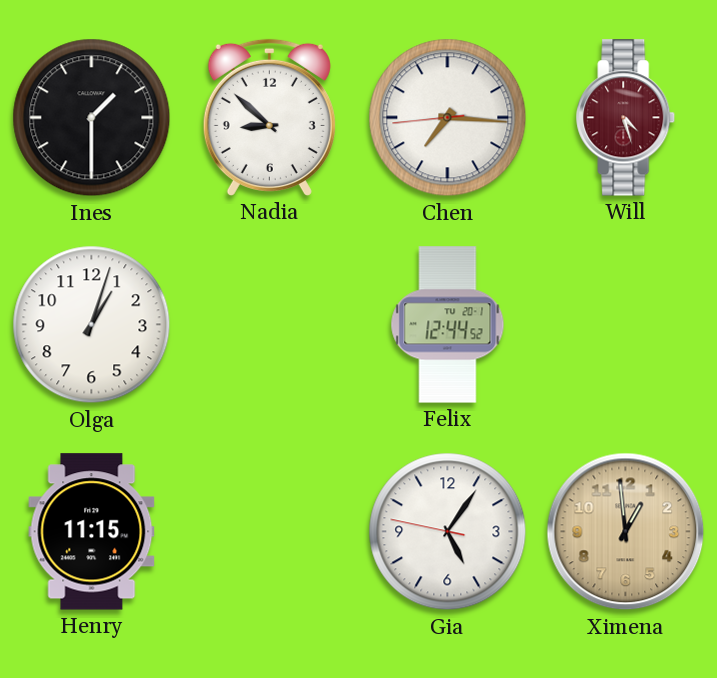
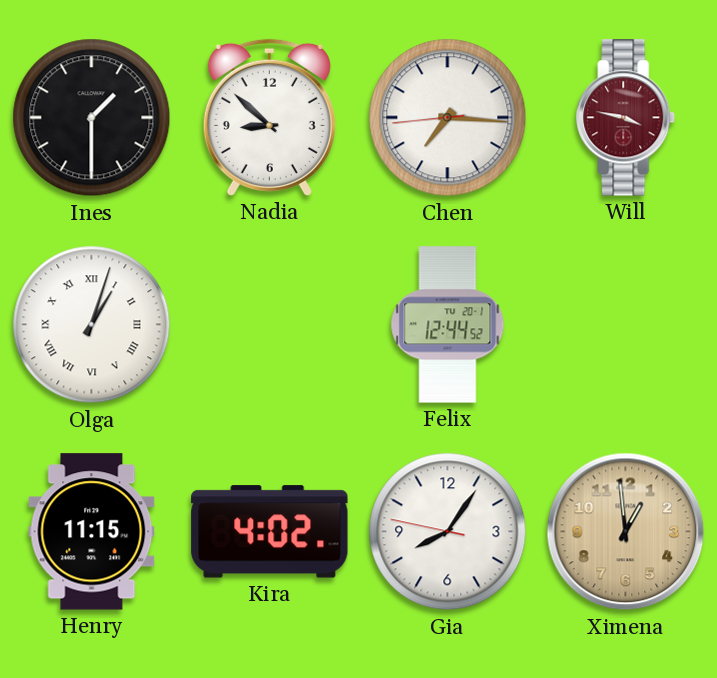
Will: 4:27 -> 3:47
Olga numerals: Arabic -> Roman
Kira: none -> 4:02
Gia: 5:05 -> 8:05
